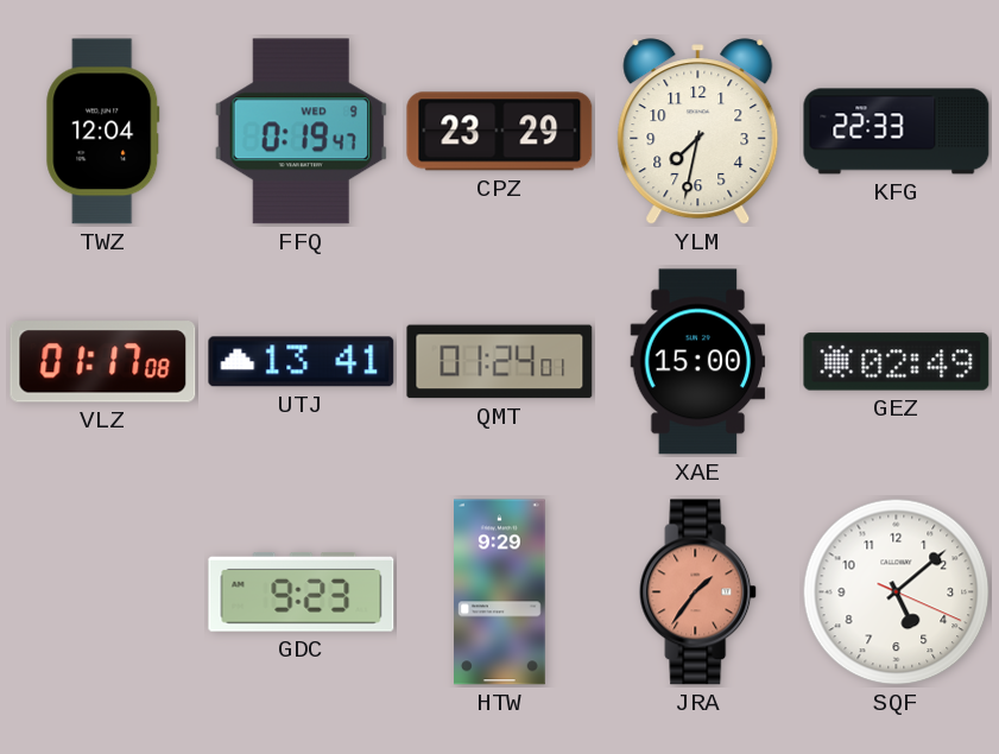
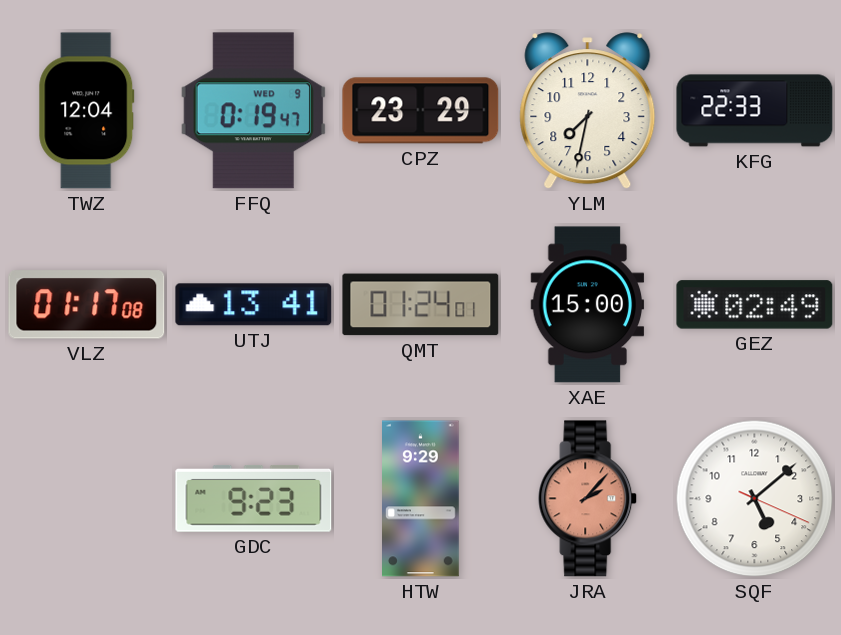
JRA: 1:36 -> 2:07
